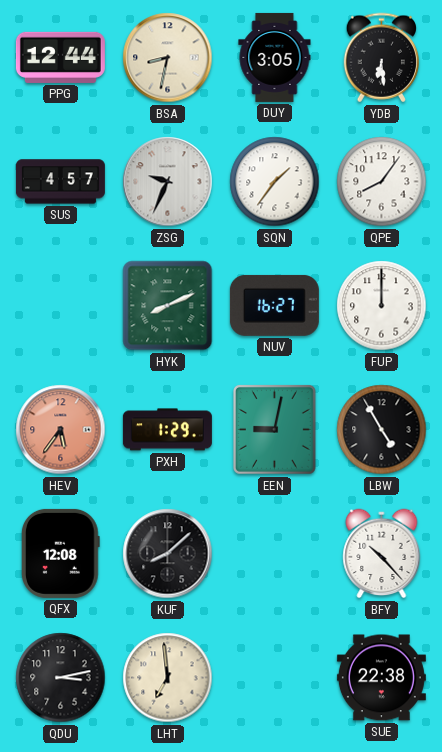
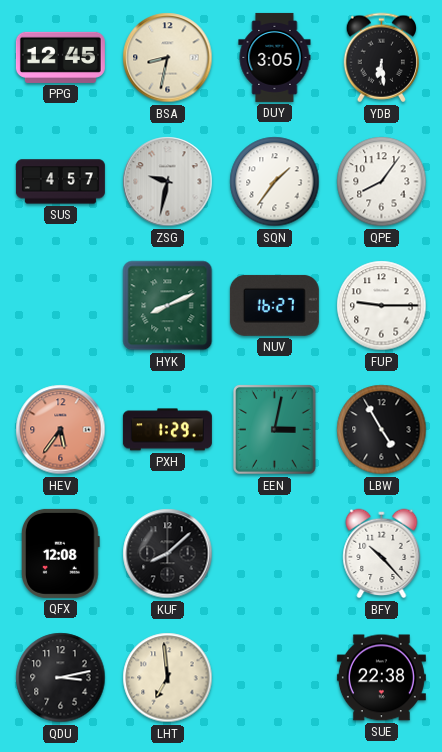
PPG: 12:44 -> 12:45
ZSG: 9:34 -> 9:32
FUP: 12:00 -> 9:15
EEN: 9:02 -> 3:02
